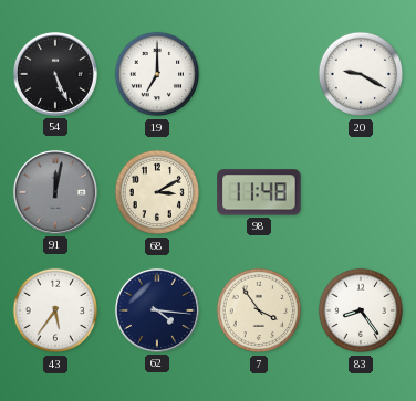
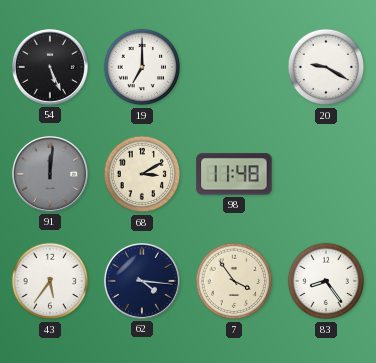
91: 12:02 -> 12:01
